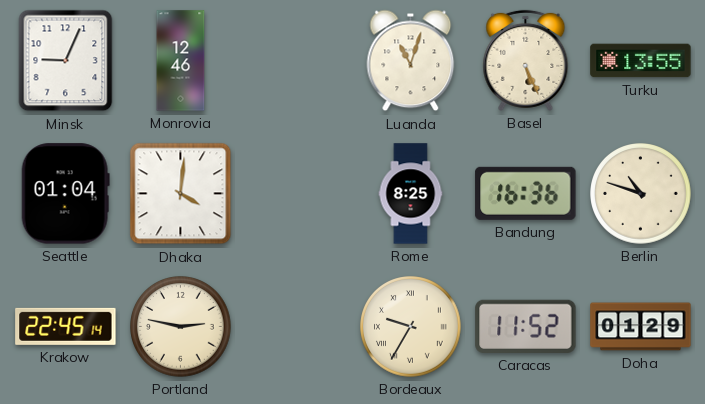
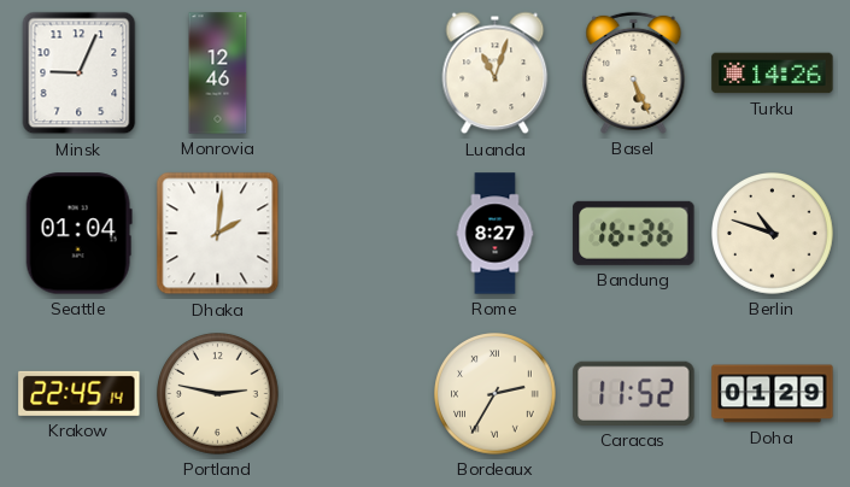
Turku: 13:55 -> 14:26
Dhaka: 4:01 -> 2:01
Rome: 8:25 -> 8:27
Bordeaux: 9:35 -> 2:35
